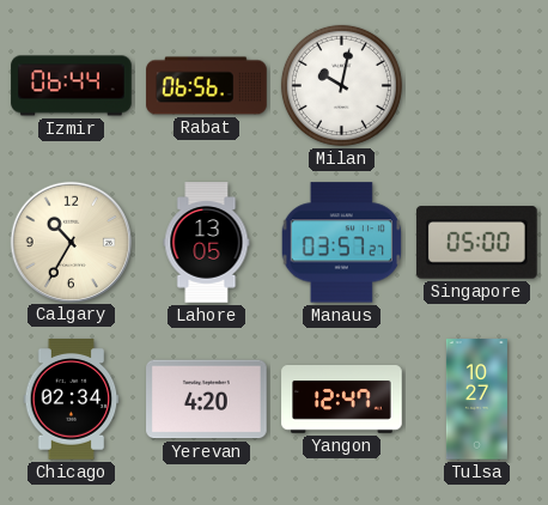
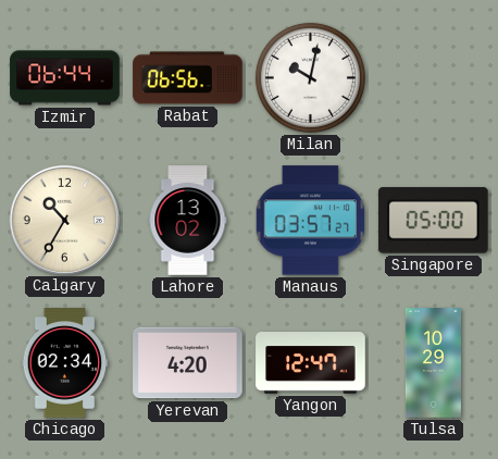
Lahore: 13:05 -> 13:02
Tulsa: 10:27 -> 10:29
